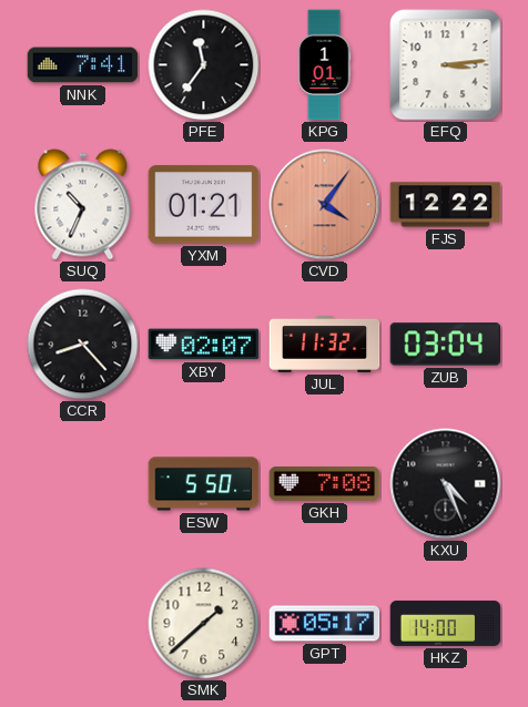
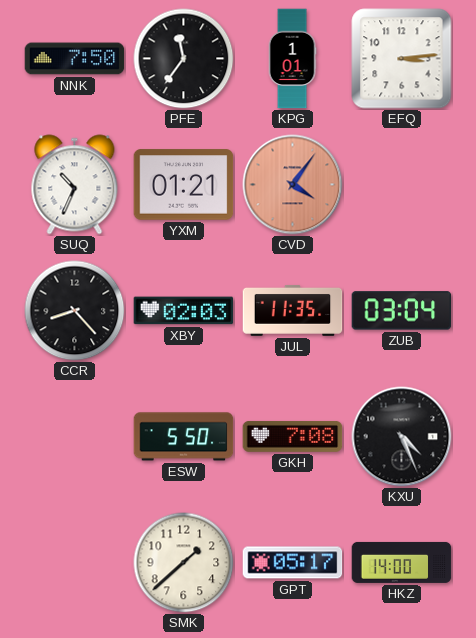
NNK: 7:41 -> 7:50
FJS: 12:22 -> none
XBY: 02:07 -> 02:03
JUL: 11:32 -> 11:35
